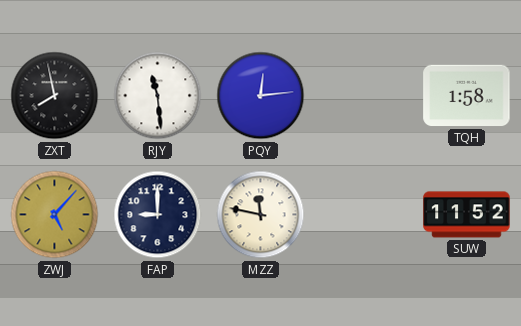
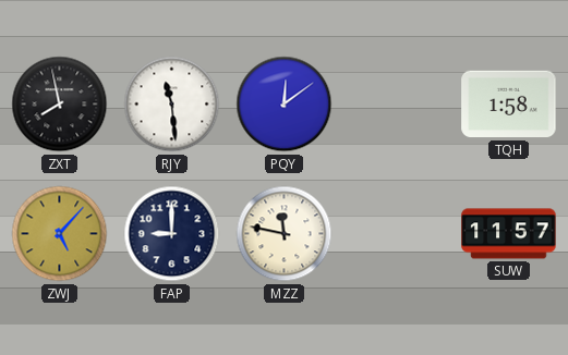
PQY: 12:14 -> 12:09
SUW: 11:52 -> 11:57
